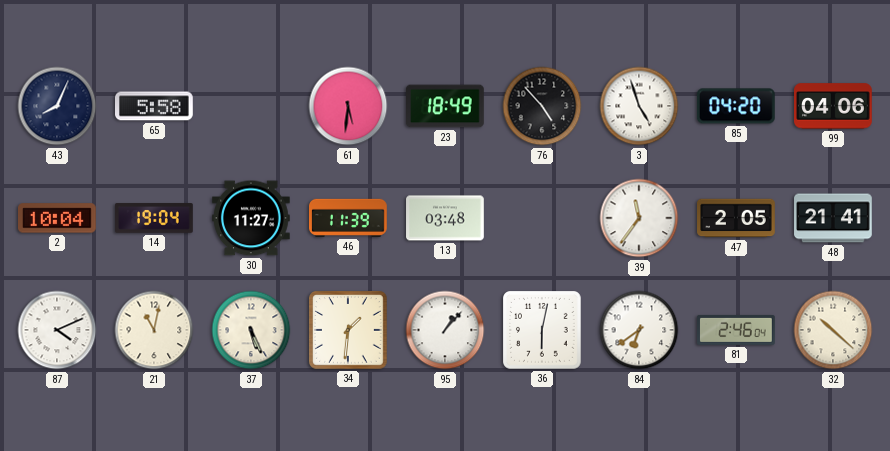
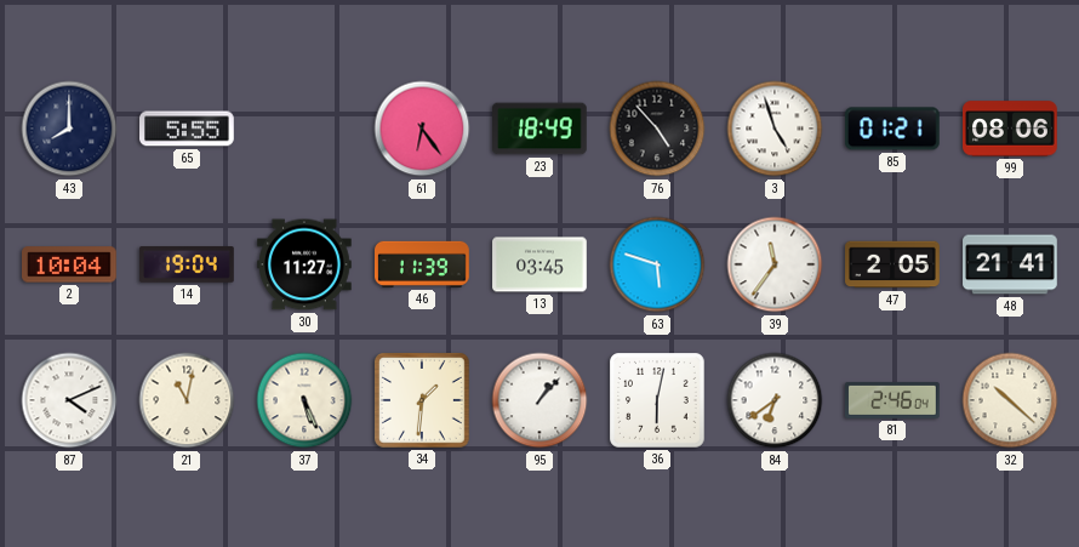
43: 8:04 -> 8:00
65: 5:58 -> 5:55
61: 5:31 -> 6:24
85: 04:20 -> 01:21
99: 04:06 -> 08:06
13: 03:48 -> 03:45
63: none -> 5:48
